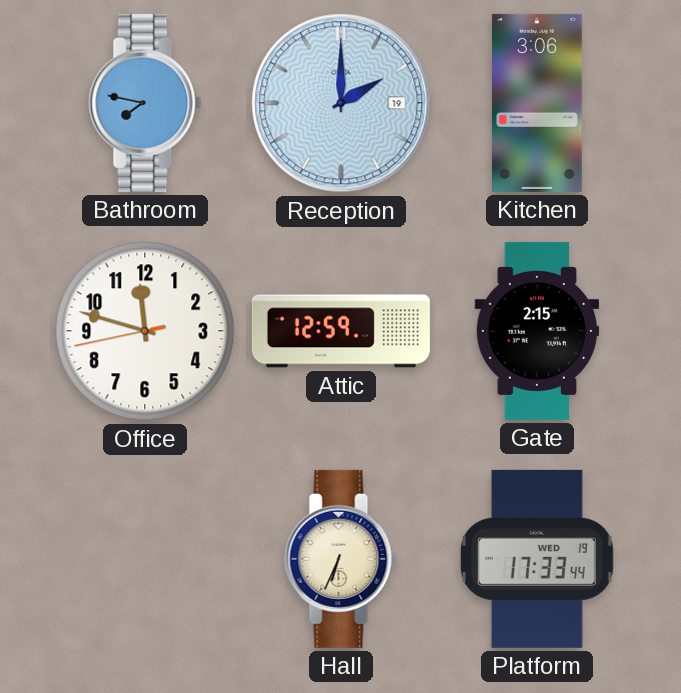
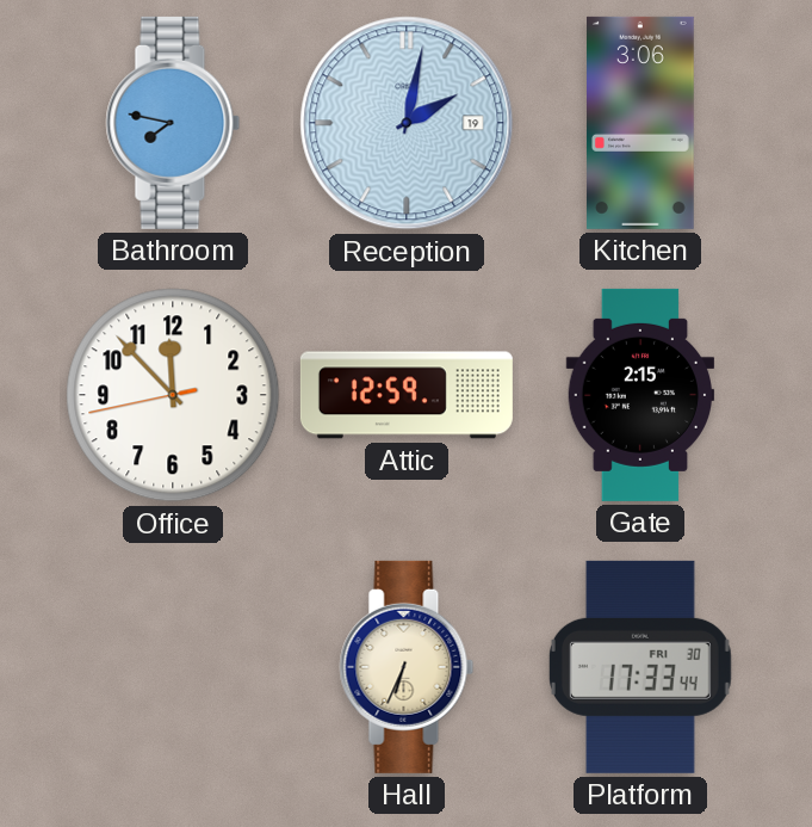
Reception: 2:00 -> 2:02
Office: 11:47 -> 11:52
Platform date: WED 19 -> FRI 30
